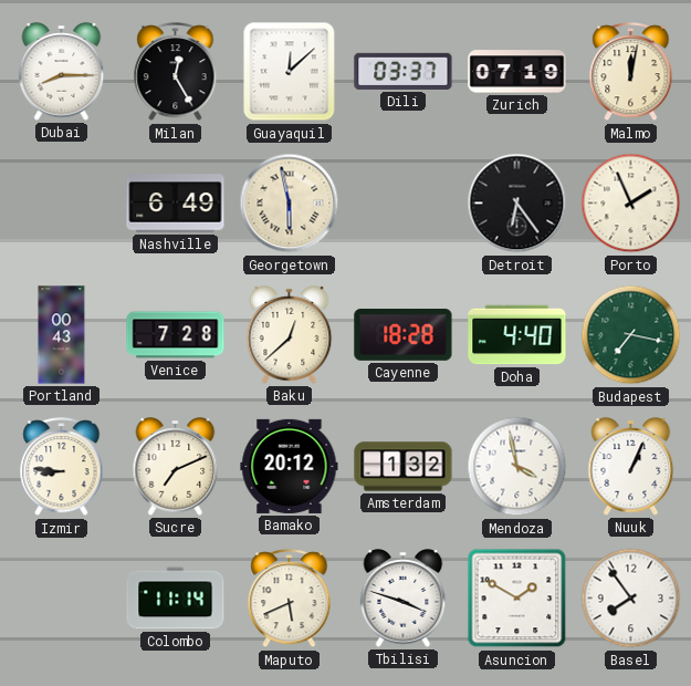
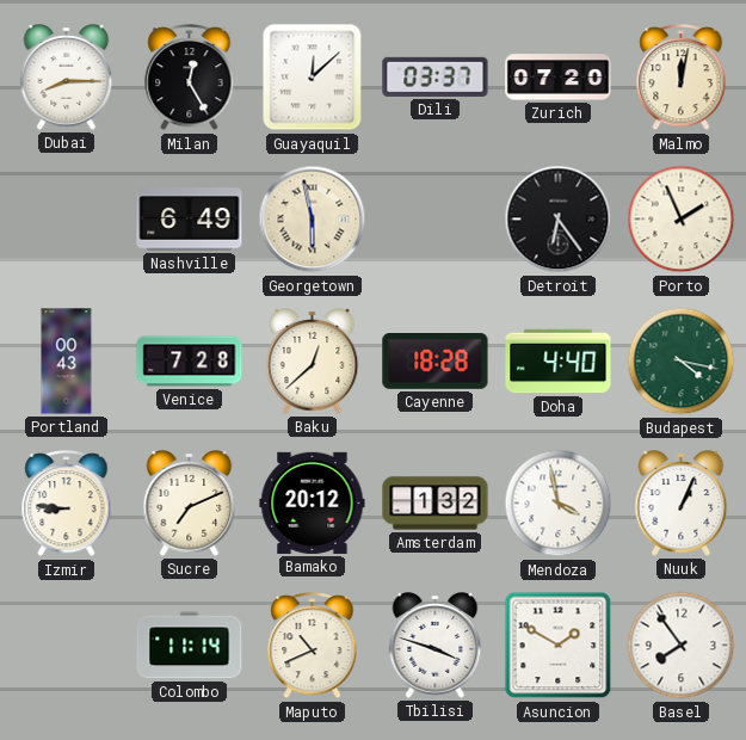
Zurich: 07:19 -> 07:20
Budapest: 7:17 -> 4:17
Maputo: 5:41 -> 10:41
